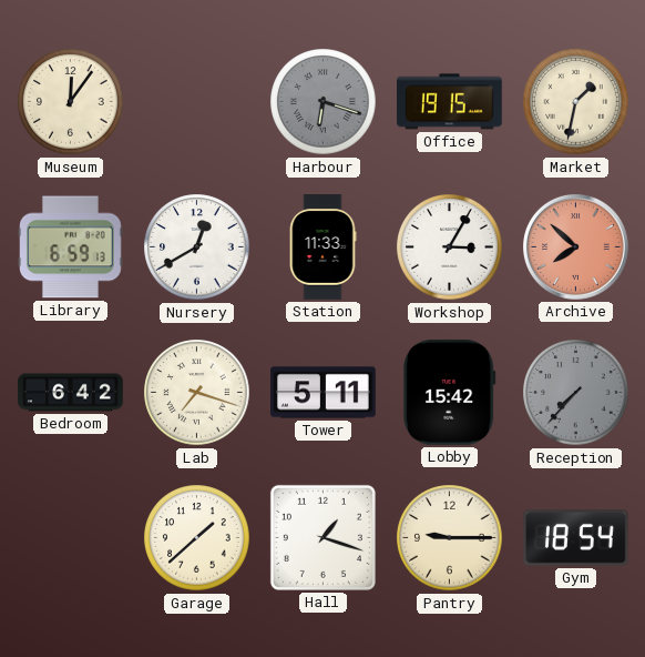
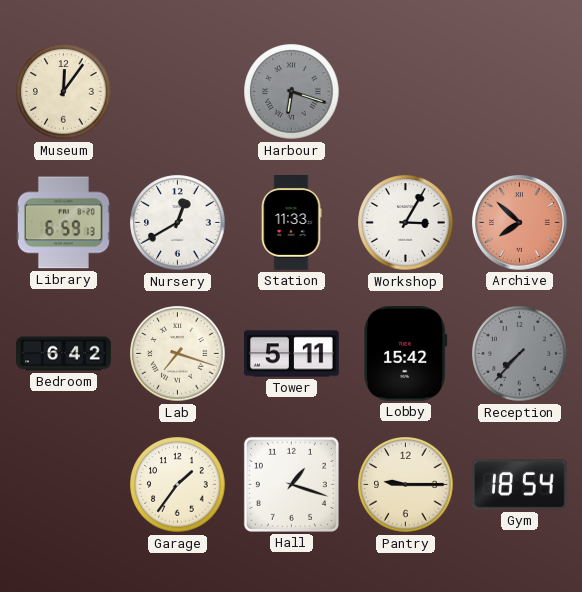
Office: 19:15 -> none
Market: 1:32 -> none
Garage: 1:38 -> 1:36
